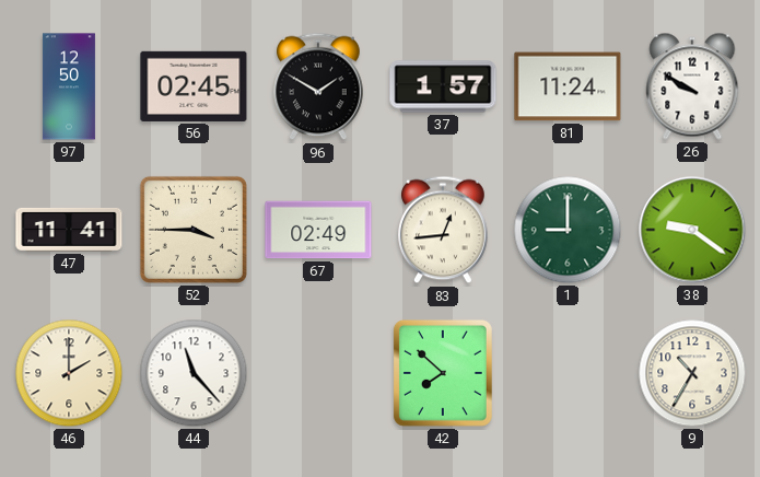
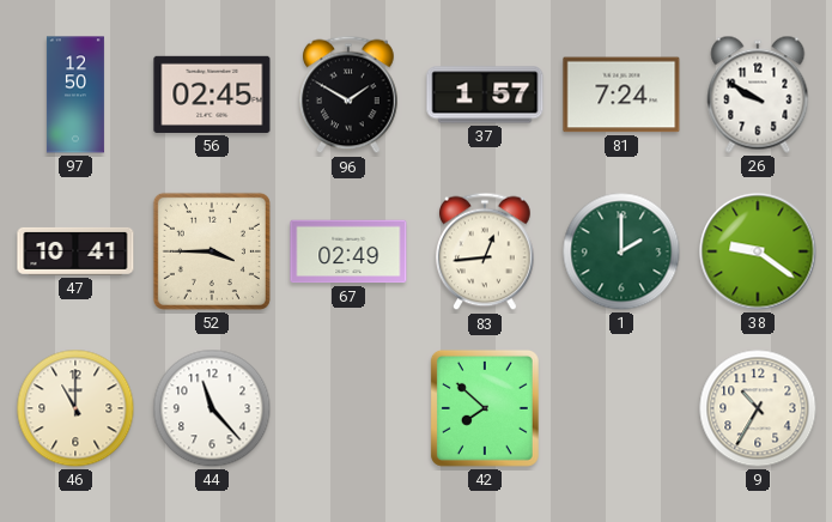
81: 11:24 -> 7:24
47: 11:41 -> 10:41
1: 9:00 -> 2:00
46: 2:00 -> 11:00
